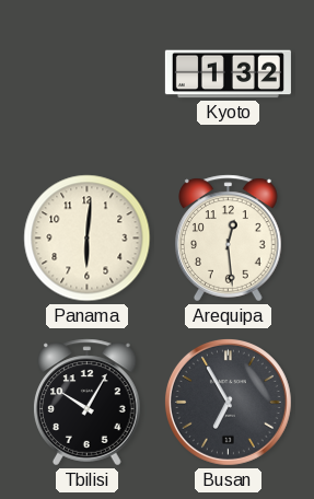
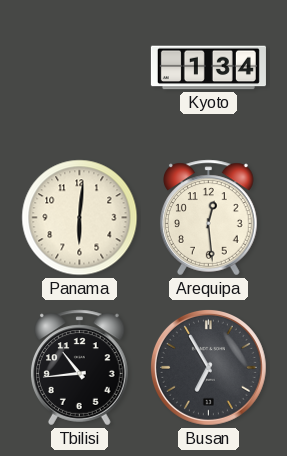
Kyoto: 1:32 -> 1:34
Tbilisi: 10:05 -> 10:44
